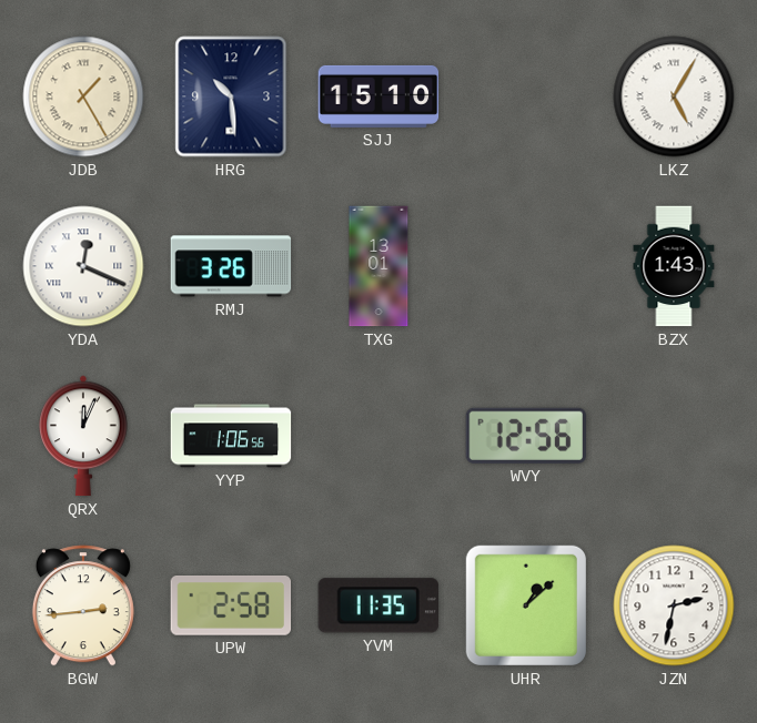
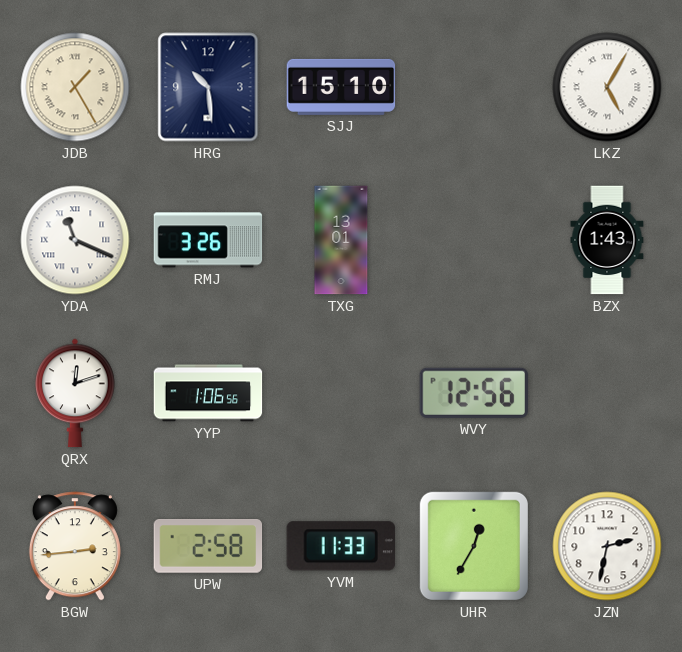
YDA: 12:19 -> 11:19
QRX: 12:04 -> 12:12
YVM: 11:35 -> 11:33
UHR: 1:08 -> 12:35
